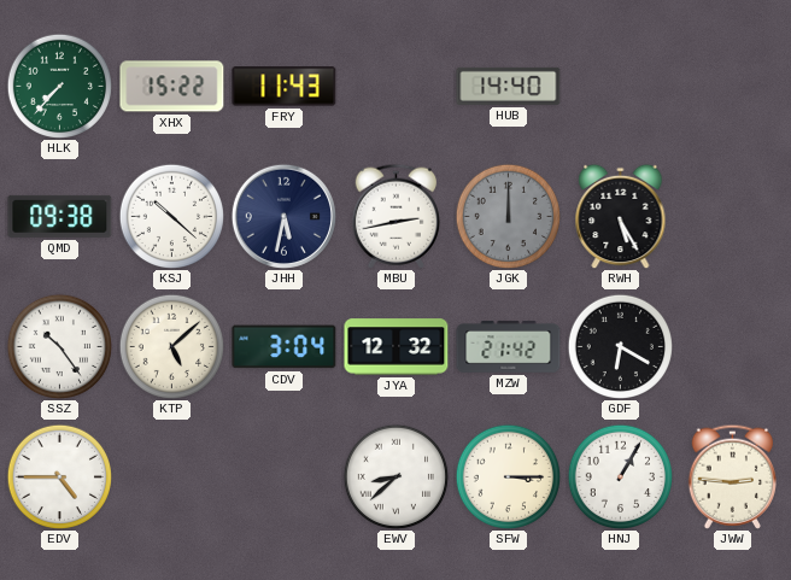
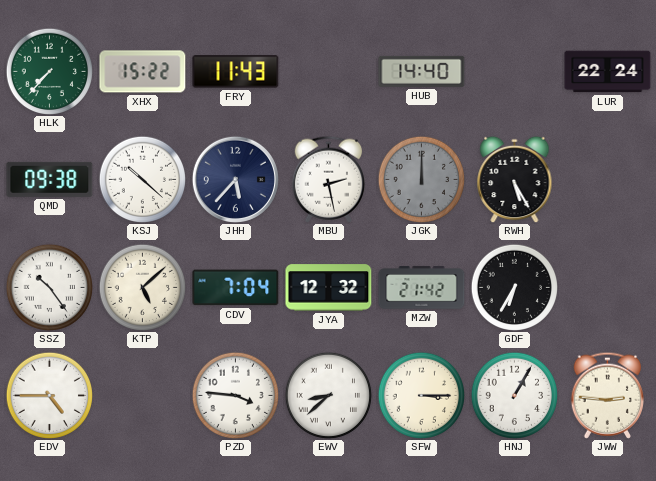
LUR: none -> 22:24
JHH: 5:32 -> 5:37
MBU: 2:43 -> 2:28
CDV: 3:04 -> 7:04
GDF: 6:20 -> 6:35
PZD: none -> 3:46
